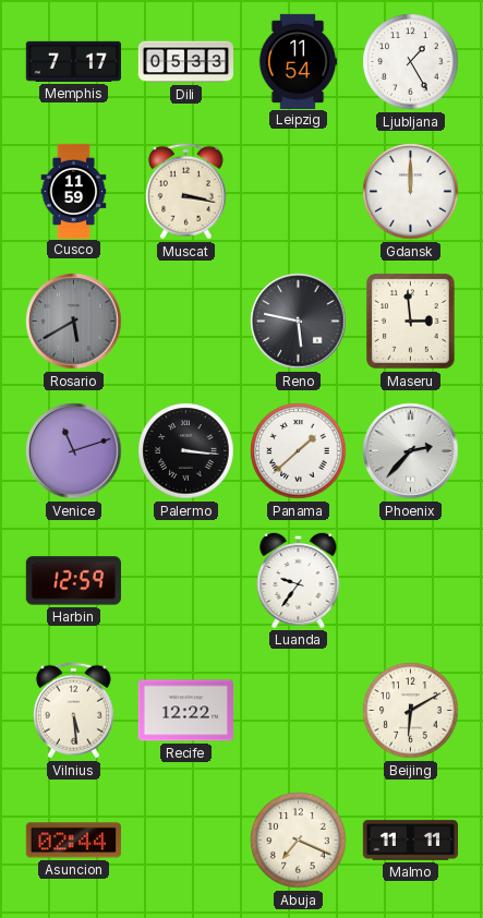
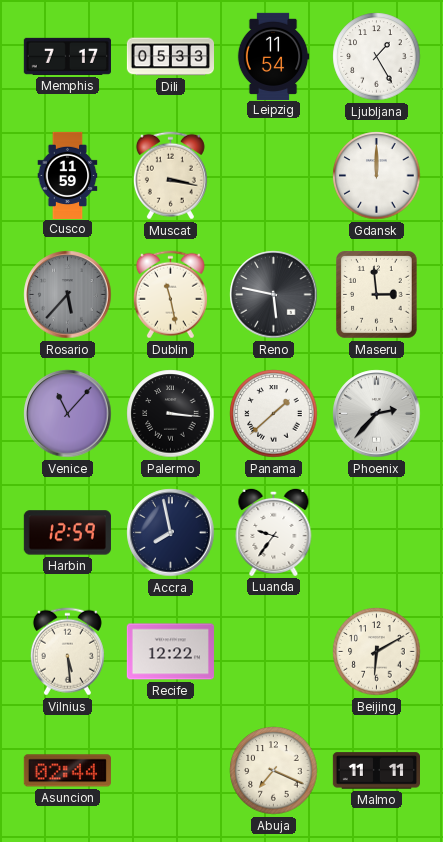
Rosario: 5:40 -> 5:37
Dublin: none -> 11:28
Venice: 11:12 -> 11:07
Accra: none -> 7:58
